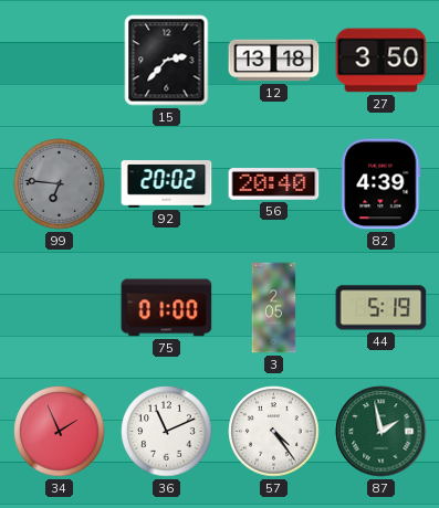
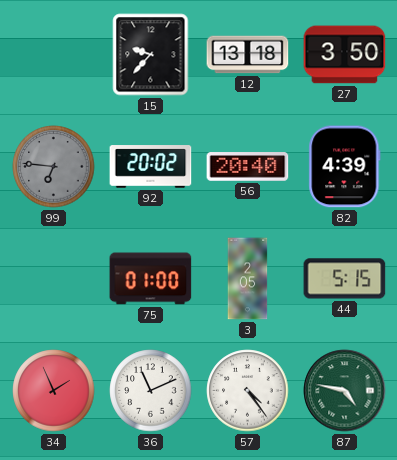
15: 2:37 -> 9:37
44: 5:19 -> 5:15
87: 1:58 -> 4:47
